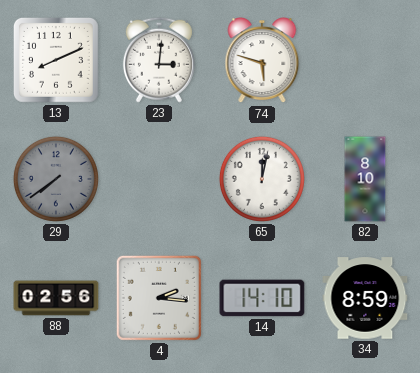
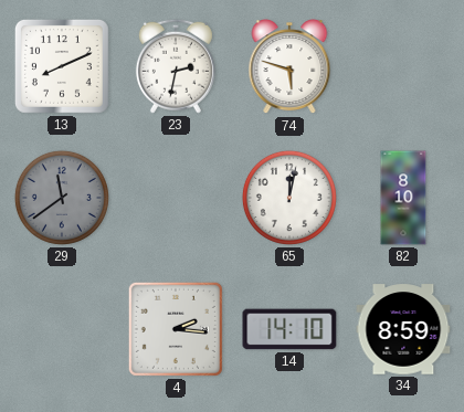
23: 3:01 -> 2:32
29: 7:39 -> 11:39
88: 02:56 -> none
